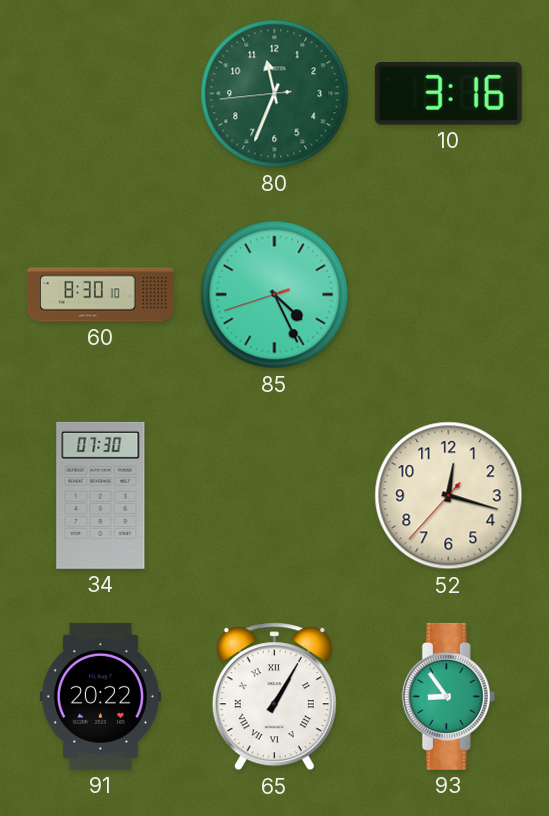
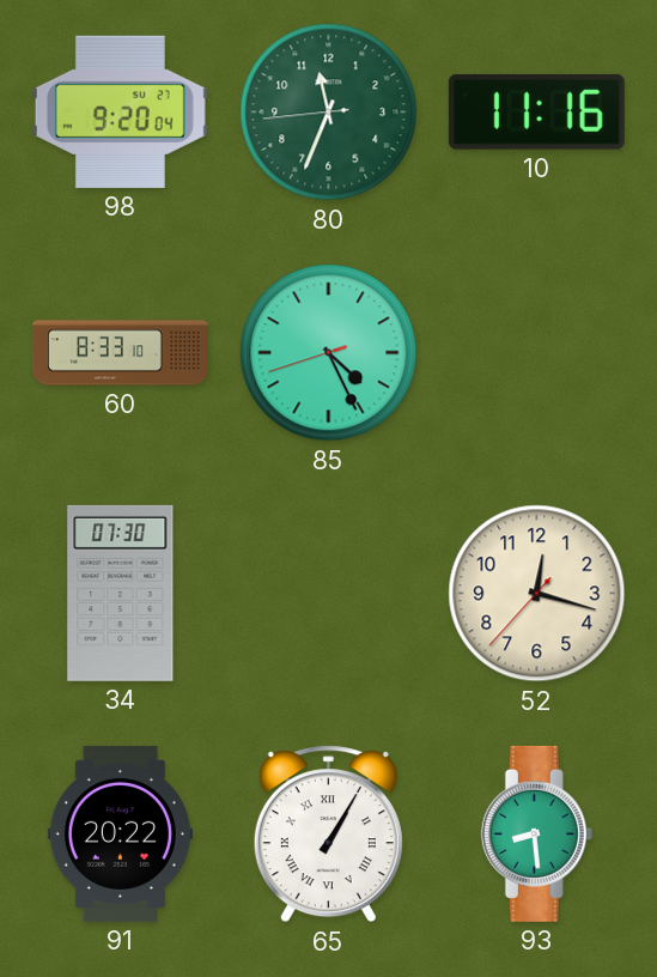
98: none -> 9:20
10: 3:16 -> 11:16
60: 8:30 -> 8:33
93: 8:54 -> 8:29
